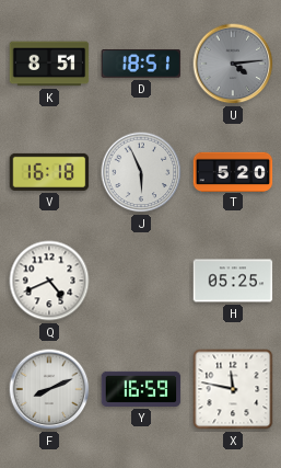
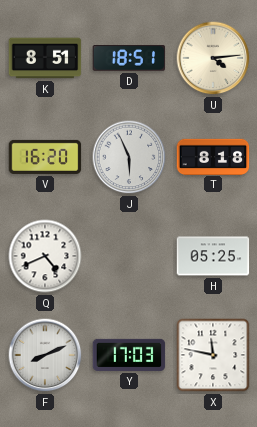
U dial: grey -> cream
V: 16:18 -> 16:20
T: 5:20 -> 8:18
Y: 16:59 -> 17:03
